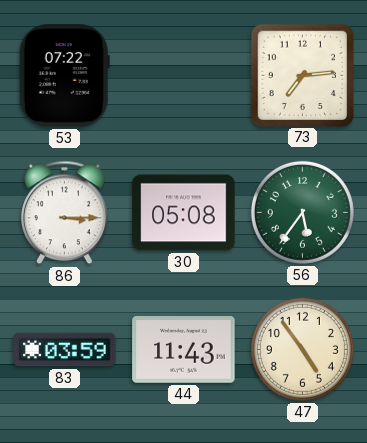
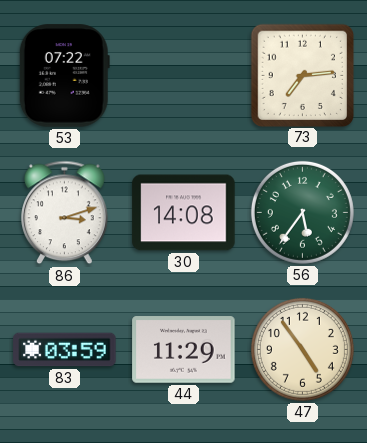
86: 3:15 -> 3:12
30: 05:08 -> 14:08
44: 11:43 -> 11:29
